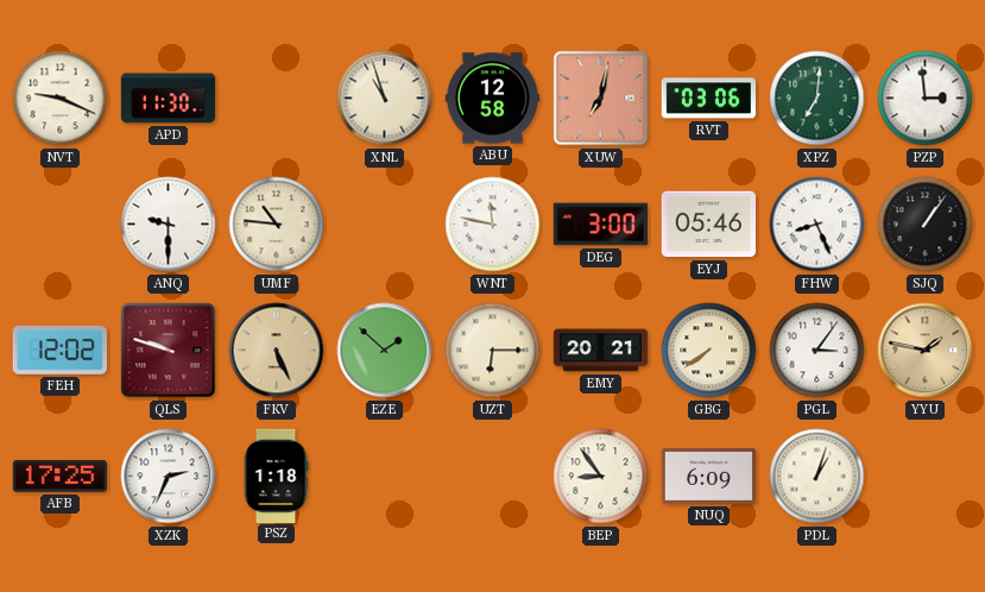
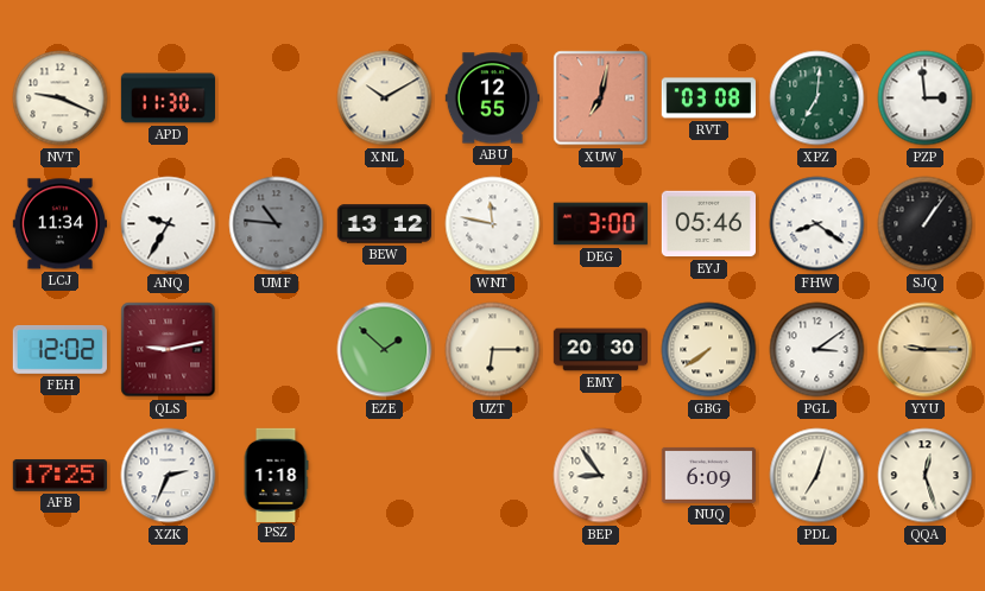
XNL: 10:57 -> 10:10
ABU: 12:58 -> 12:55
RVT: 03:06 -> 03:08
LCJ: none -> 11:34
ANQ: 9:30 -> 9:35
UMF dial: cream -> grey
BEW: none -> 13:12
FHW: 8:26 -> 8:21
QLS: 9:48 -> 9:13
FKV: 5:26 -> none
EMY: 20:21 -> 20:30
PGL: 3:06 -> 3:09
YYU: 1:47 -> 9:15
PDL: 1:03 -> 7:03
QQA: none -> 12:27
